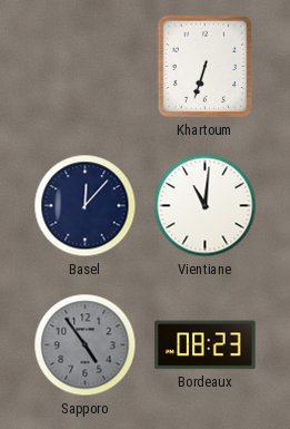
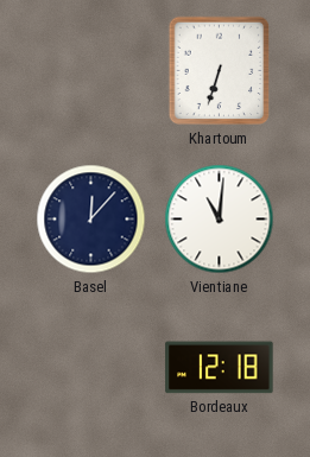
Sapporo: 4:54 -> none
Bordeaux: 08:23 -> 12:18
